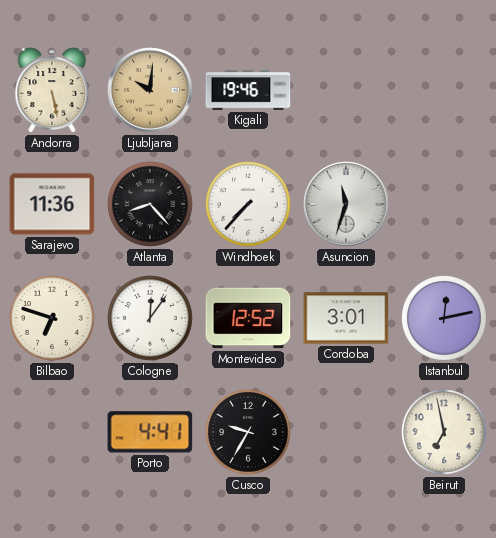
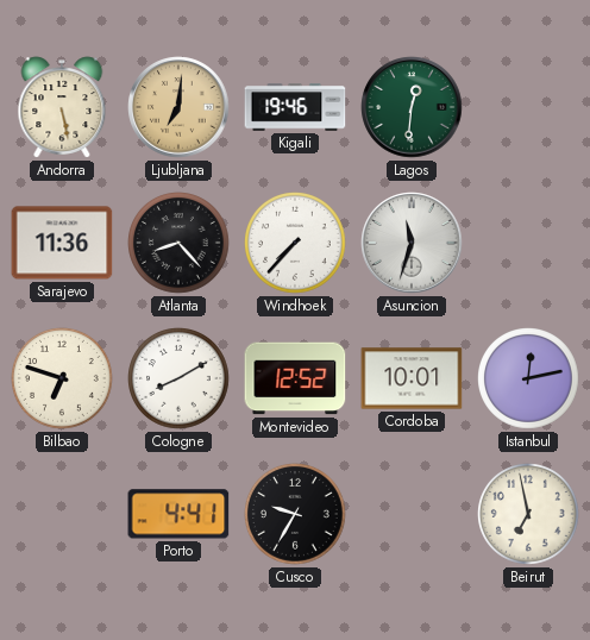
Ljubljana: 10:01 -> 7:01
Lagos: none -> 12:31
Cologne: 12:06 -> 8:10
Cordoba: 3:01 -> 10:01
